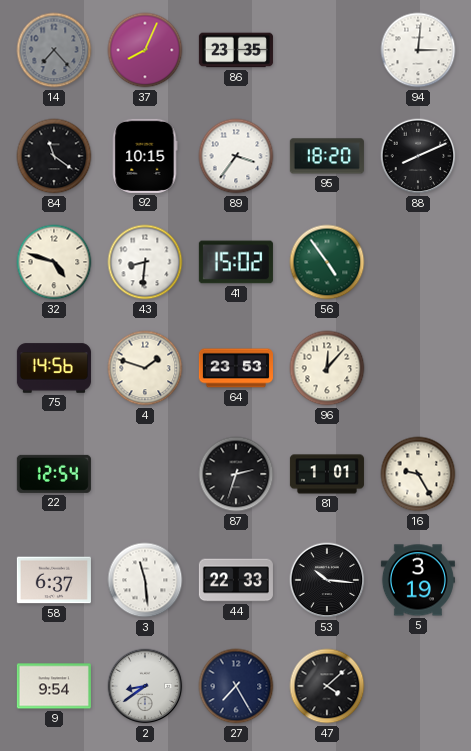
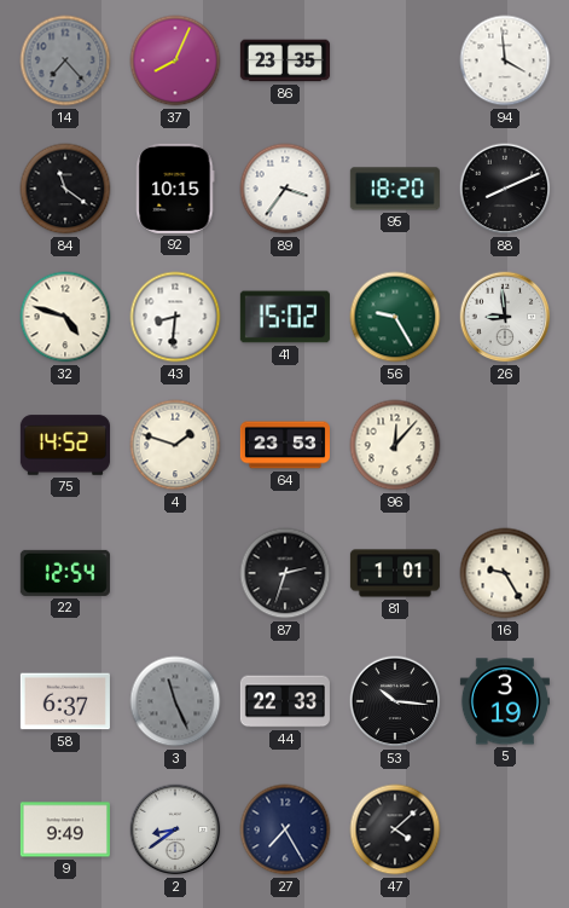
94: 3:01 -> 3:59
56: 4:54 -> 9:25
26: none -> 8:59
75: 14:56 -> 14:52
3: 11:29 -> 11:26
3 dial: white -> grey
9: 9:54 -> 9:49
